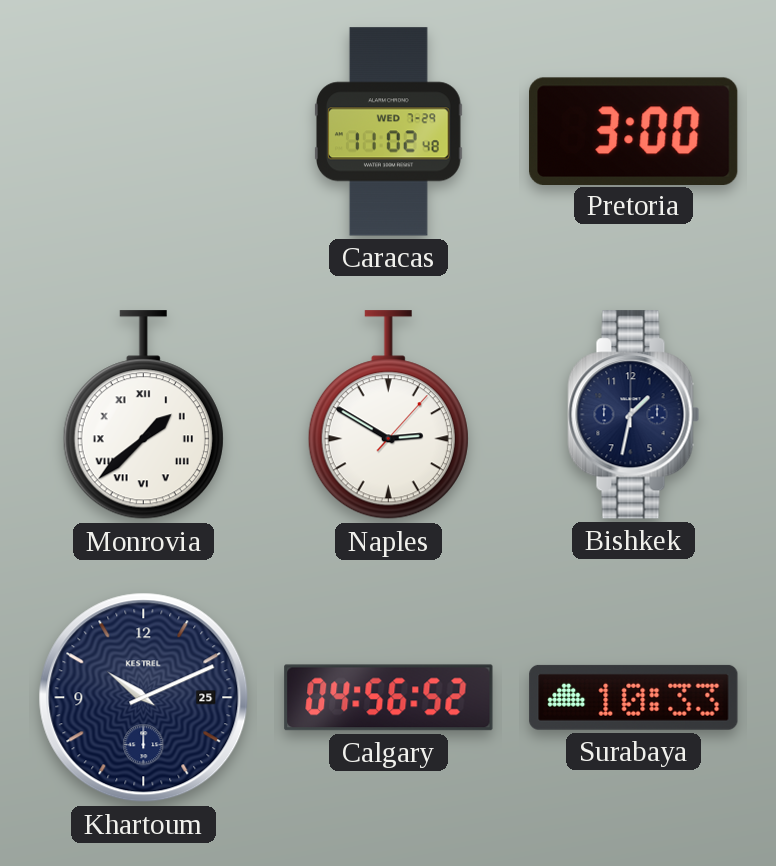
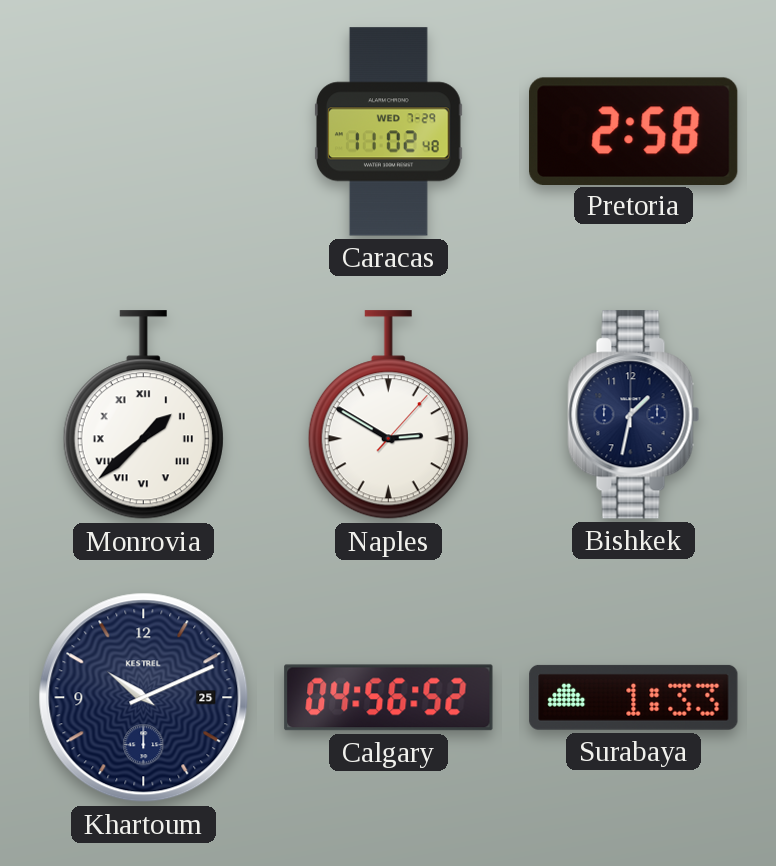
Pretoria: 3:00 -> 2:58
Surabaya: 10:33 -> 1:33
